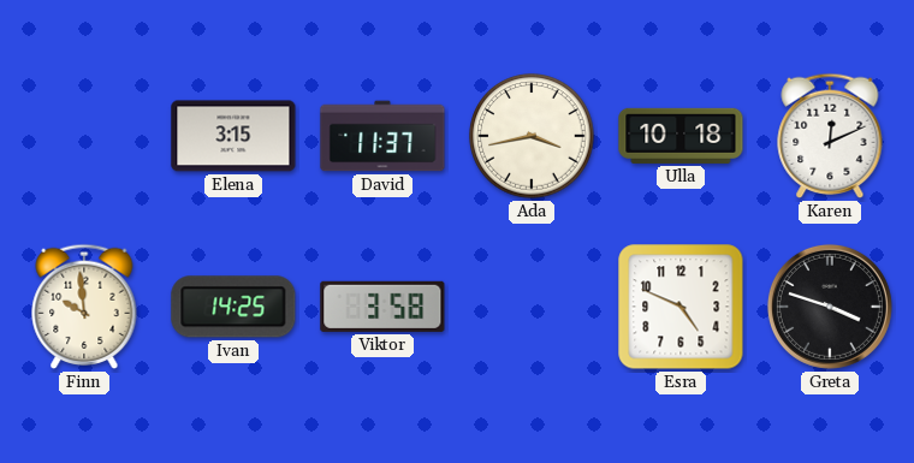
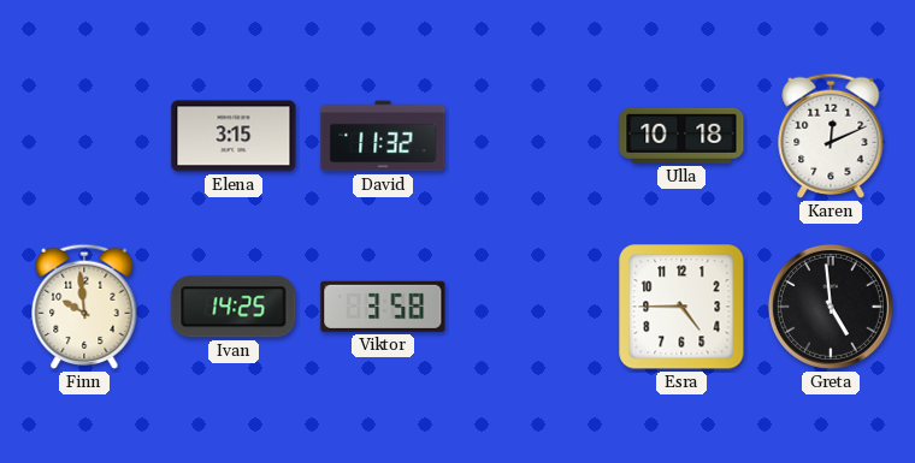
David: 11:37 -> 11:32
Ada: 3:43 -> none
Esra: 4:49 -> 4:45
Greta: 3:48 -> 4:59
